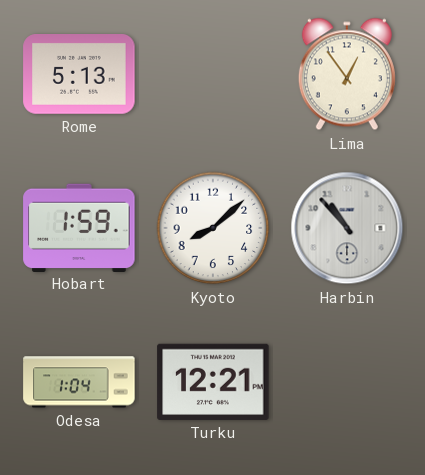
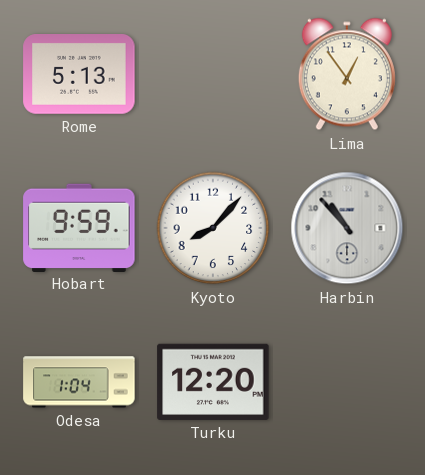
Hobart: 1:59 -> 9:59
Kyoto: 8:08 -> 8:07
Turku: 12:21 -> 12:20
